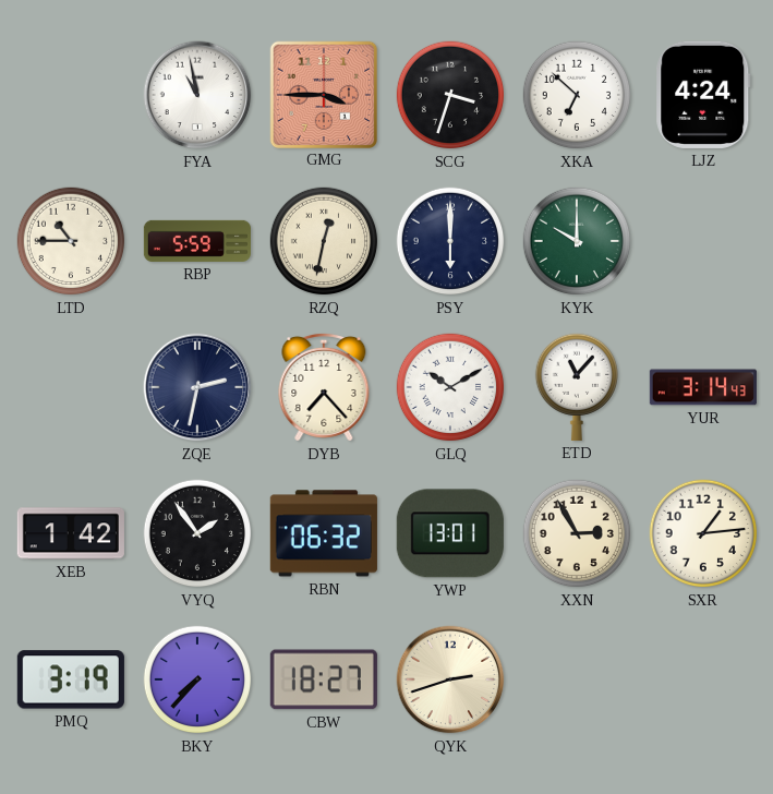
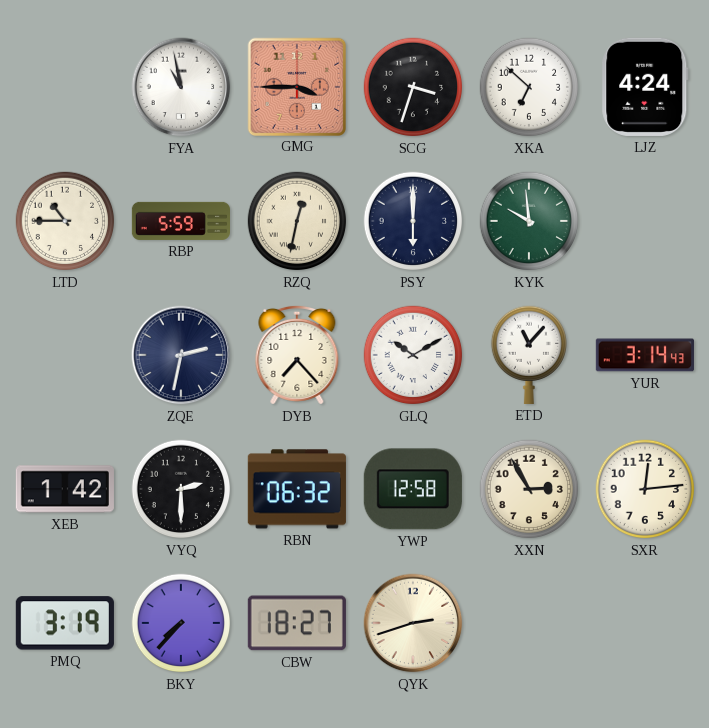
KYK: 10:00 -> 9:59
VYQ: 1:54 -> 2:30
YWP: 13:01 -> 12:58
SXR: 1:14 -> 12:14
